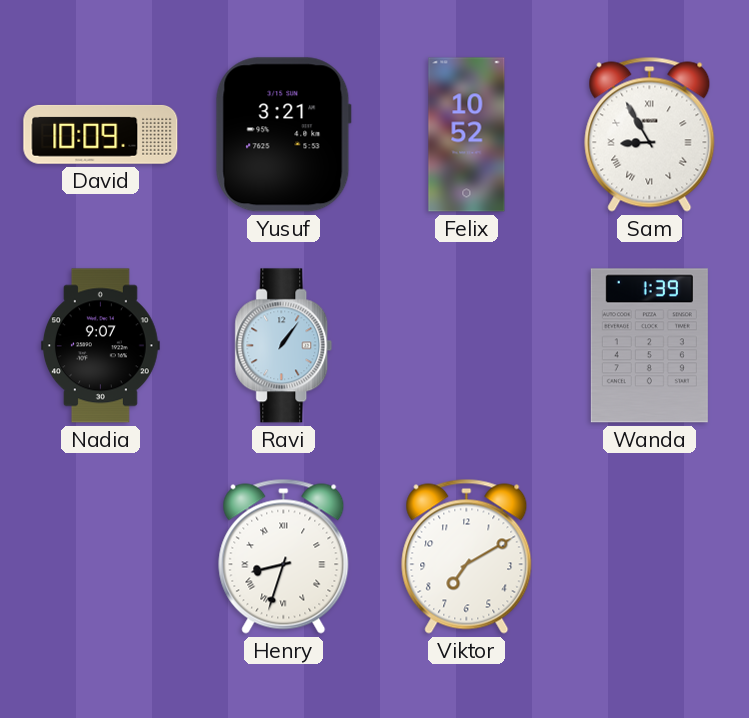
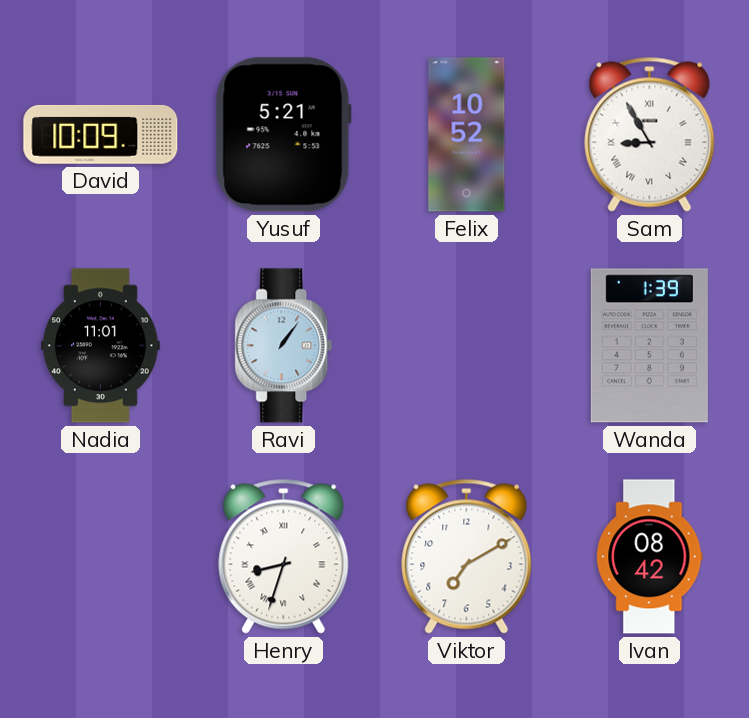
Yusuf: 3:21 -> 5:21
Nadia: 9:07 -> 11:01
Ivan: none -> 08:42
